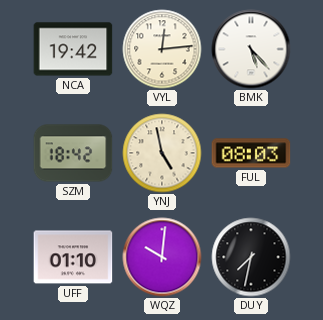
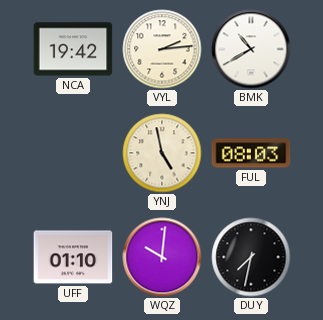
VYL: 12:14 -> 2:14
BMK: 5:23 -> 10:40
SZM: 18:42 -> none
